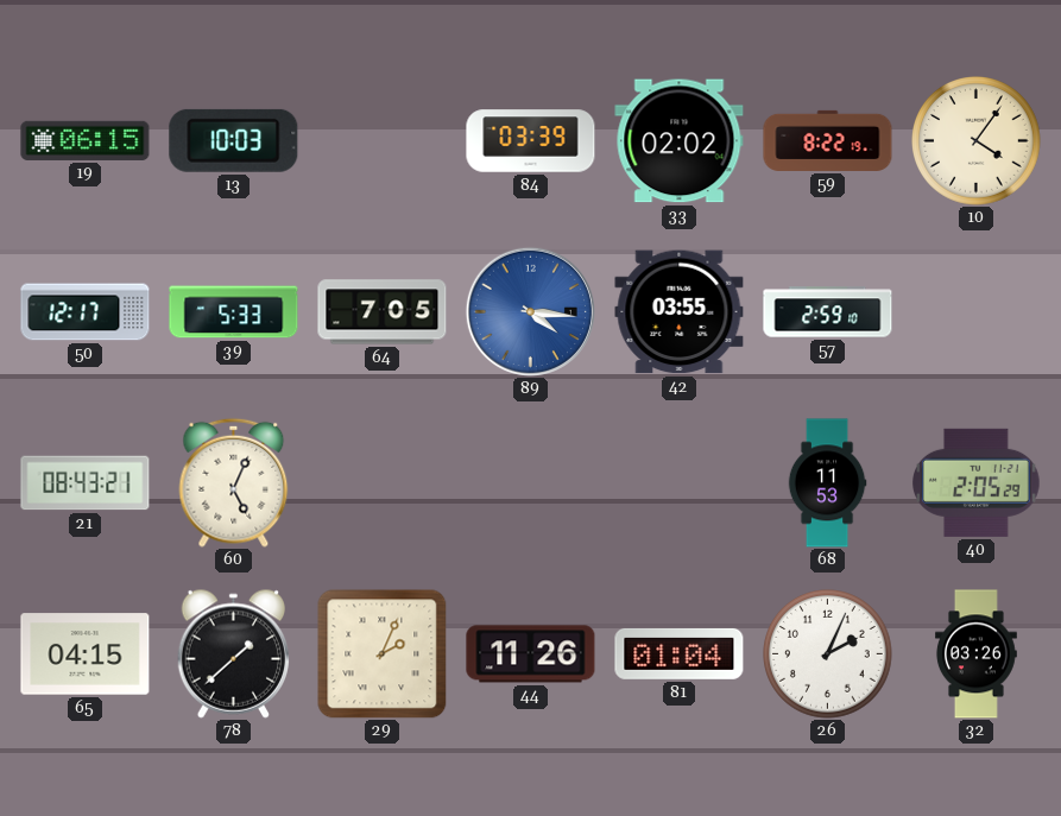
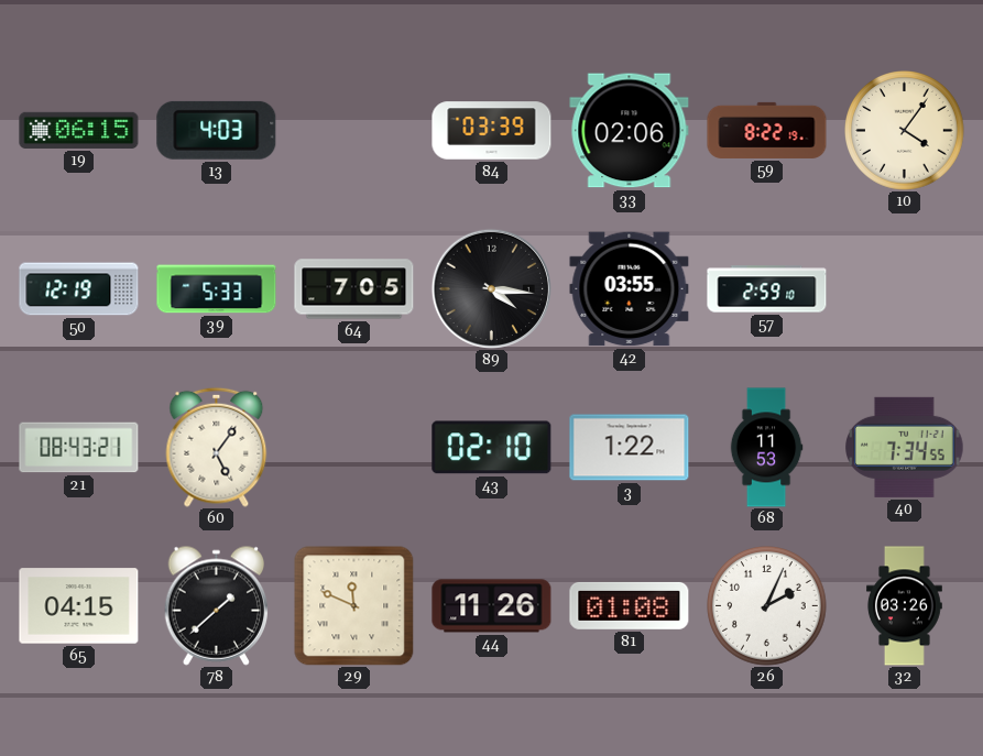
13: 10:03 -> 4:03
33: 02:02 -> 02:06
50: 12:17 -> 12:19
89 dial: blue -> black
60: 5:04 -> 5:06
43: none -> 02:10
3: none -> 1:22
40: 2:05 -> 7:34
29: 2:04 -> 11:49
81: 01:04 -> 01:08
